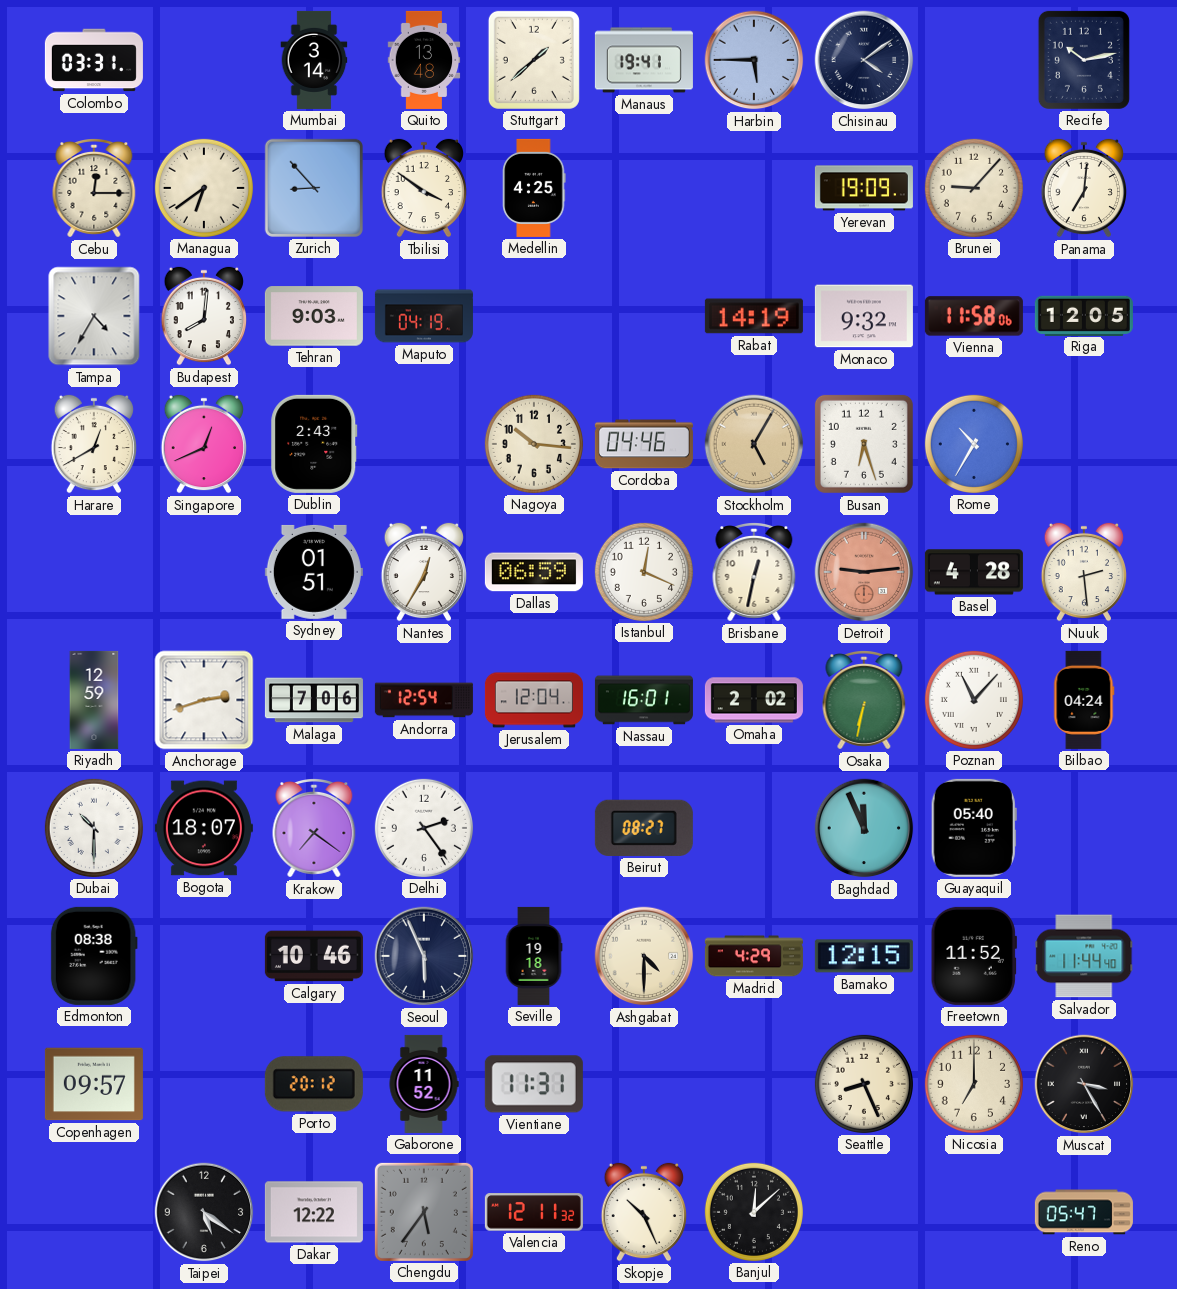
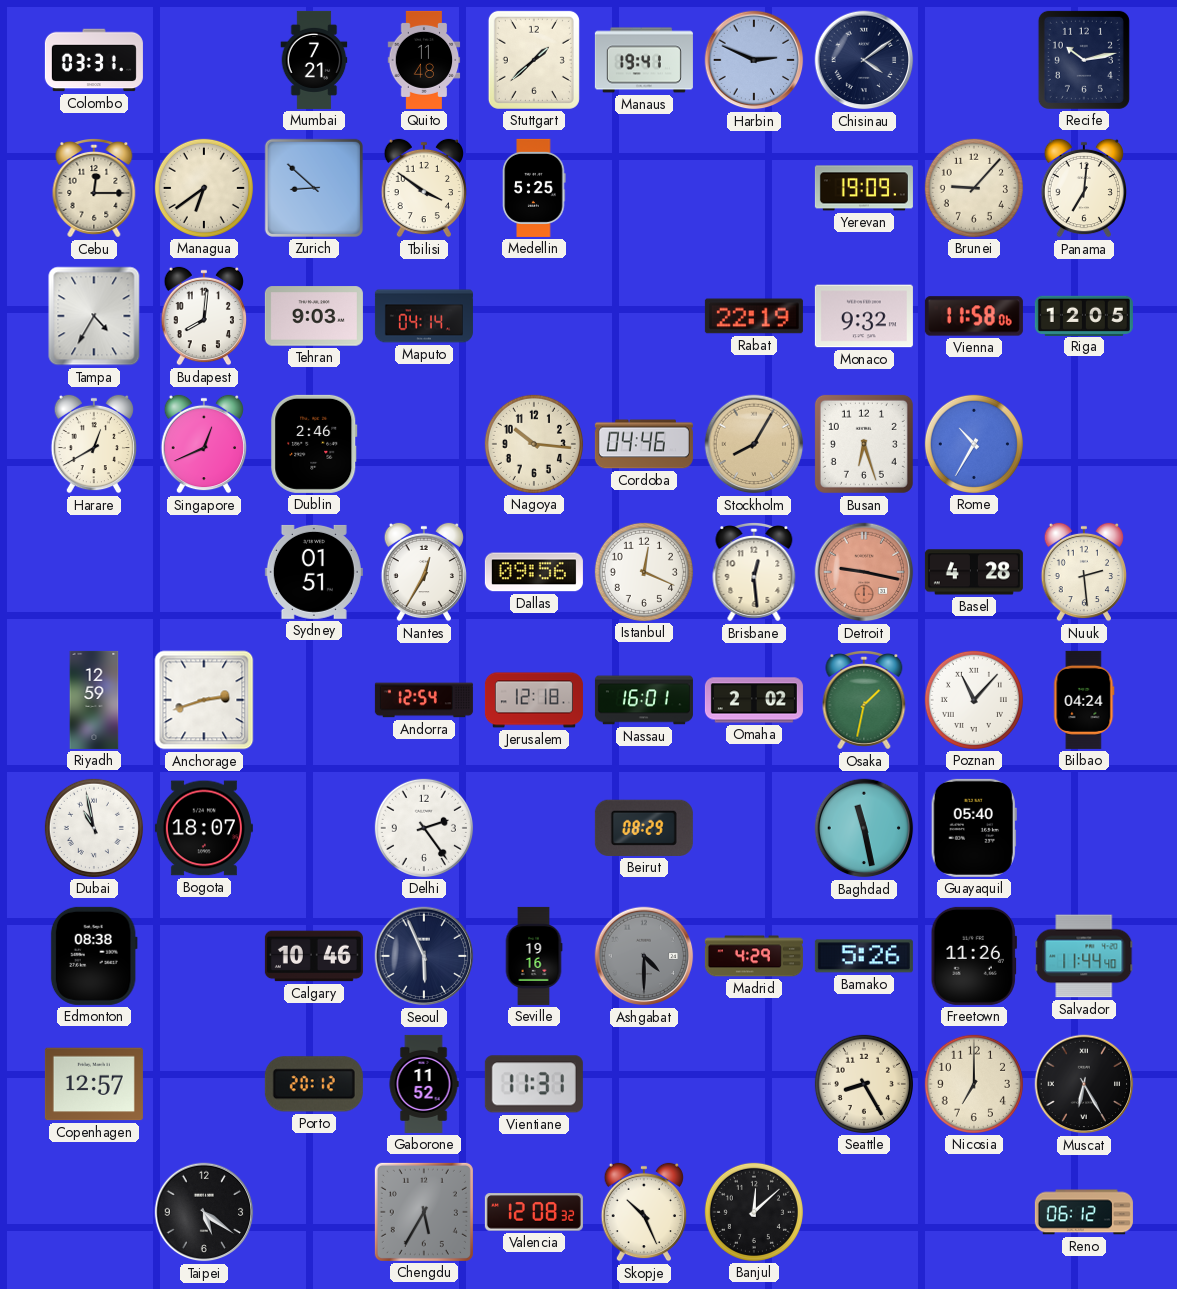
Mumbai: 3:14 -> 7:21
Quito: 13:48 -> 11:48
Harbin: 5:45 -> 2:49
Zurich: 8:53 -> 8:52
Medellin: 4:25 -> 5:25
Maputo: 04:19 -> 04:14
Rabat: 14:19 -> 22:19
Dublin: 2:43 -> 2:46
Stockholm: 5:05 -> 8:05
Dallas: 06:59 -> 09:56
Brisbane: 12:32 -> 12:29
Detroit: 9:14 -> 9:17
Malaga: 7:06 -> none
Jerusalem: 12:04 -> 12:18
Osaka: 6:32 -> 1:32
Dubai: 10:30 -> 10:58
Krakow: 7:21 -> none
Beirut: 08:27 -> 08:29
Baghdad: 11:56 -> 11:28
Seville: 19:18 -> 19:16
Ashgabat dial: cream -> grey
Bamako: 12:15 -> 5:26
Freetown: 11:52 -> 11:26
Copenhagen: 09:57 -> 12:57
Seattle: 8:26 -> 8:25
Muscat: 3:25 -> 6:25
Dakar: 12:22 -> none
Chengdu: 5:36 -> 5:35
Valencia: 12:11 -> 12:08
Reno: 05:47 -> 06:12
